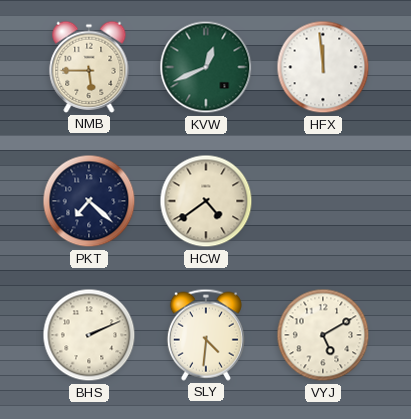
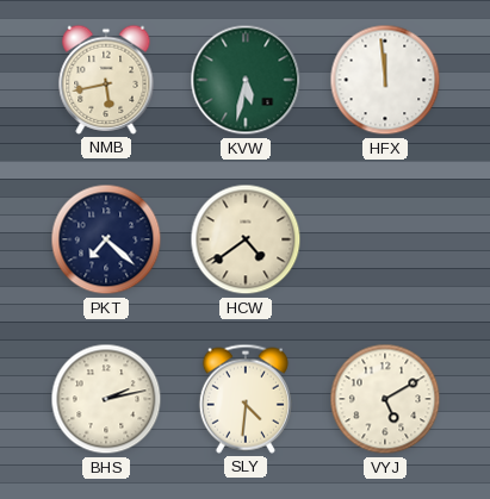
NMB: 5:45 -> 5:43
KVW: 12:41 -> 5:32
BHS: 2:11 -> 2:13
